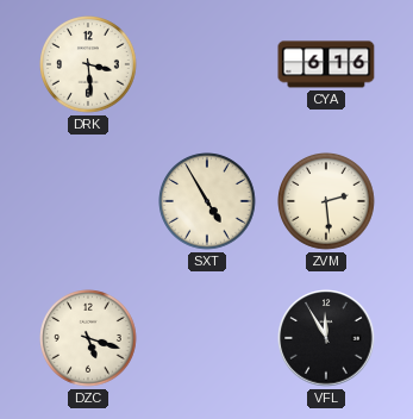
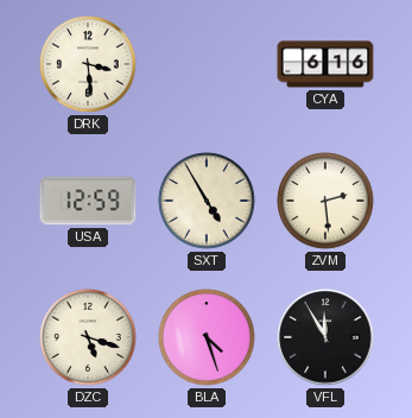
USA: none -> 12:59
BLA: none -> 4:27
